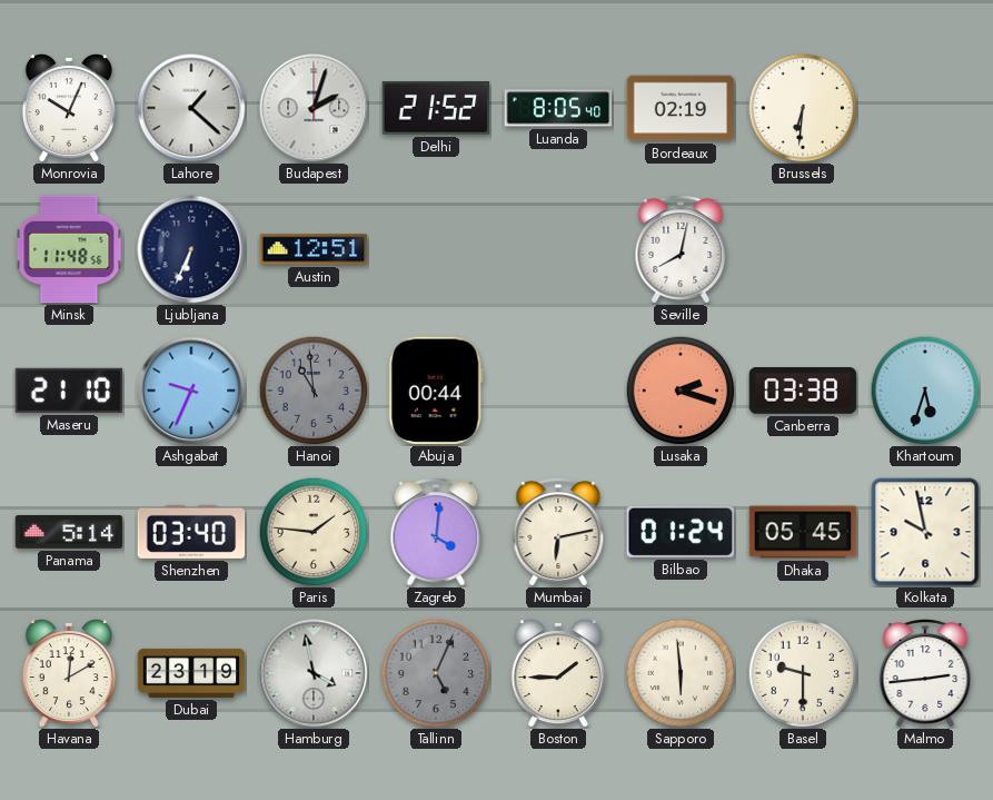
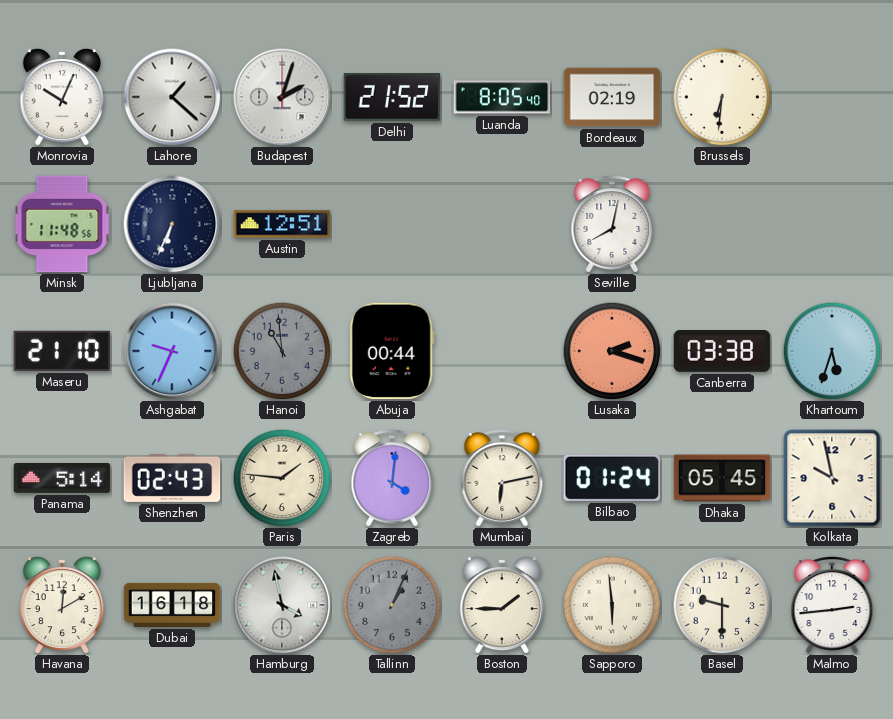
Shenzhen: 03:40 -> 02:43
Dubai: 23:19 -> 16:18
Tallinn: 5:04 -> 1:04
